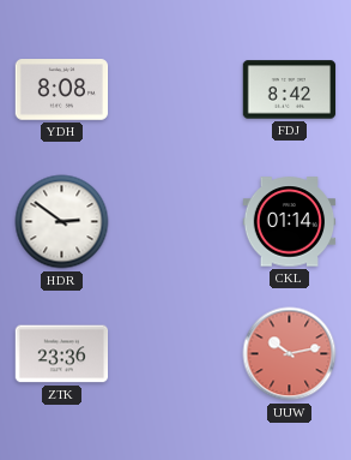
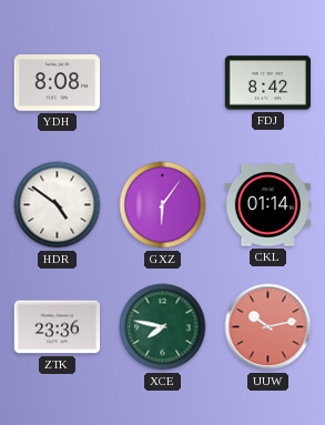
HDR: 2:51 -> 4:51
GXZ: none -> 6:06
XCE: none -> 7:47
